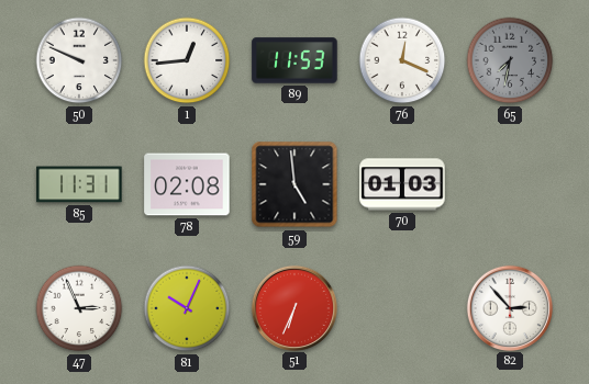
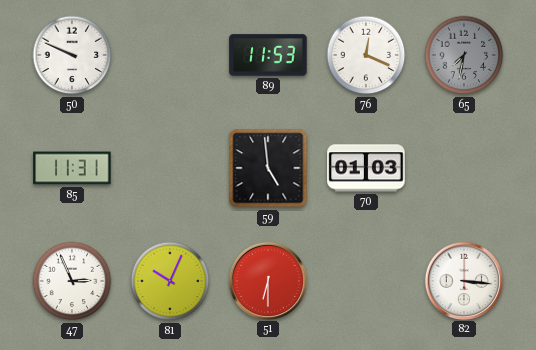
1: 12:44 -> none
78: 02:08 -> none
51: 6:34 -> 6:30
82: 2:53 -> 3:16
